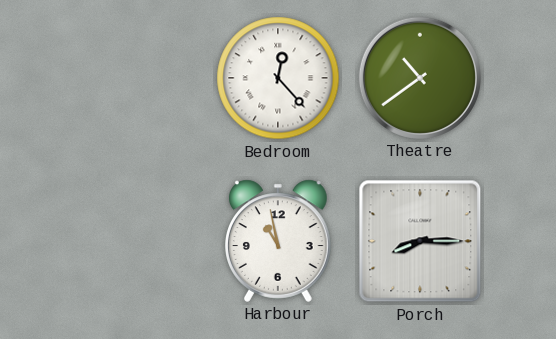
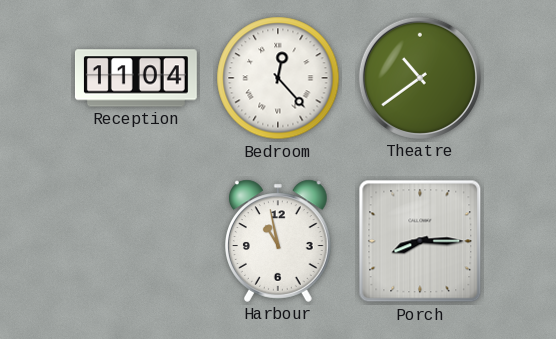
Reception: none -> 11:04
